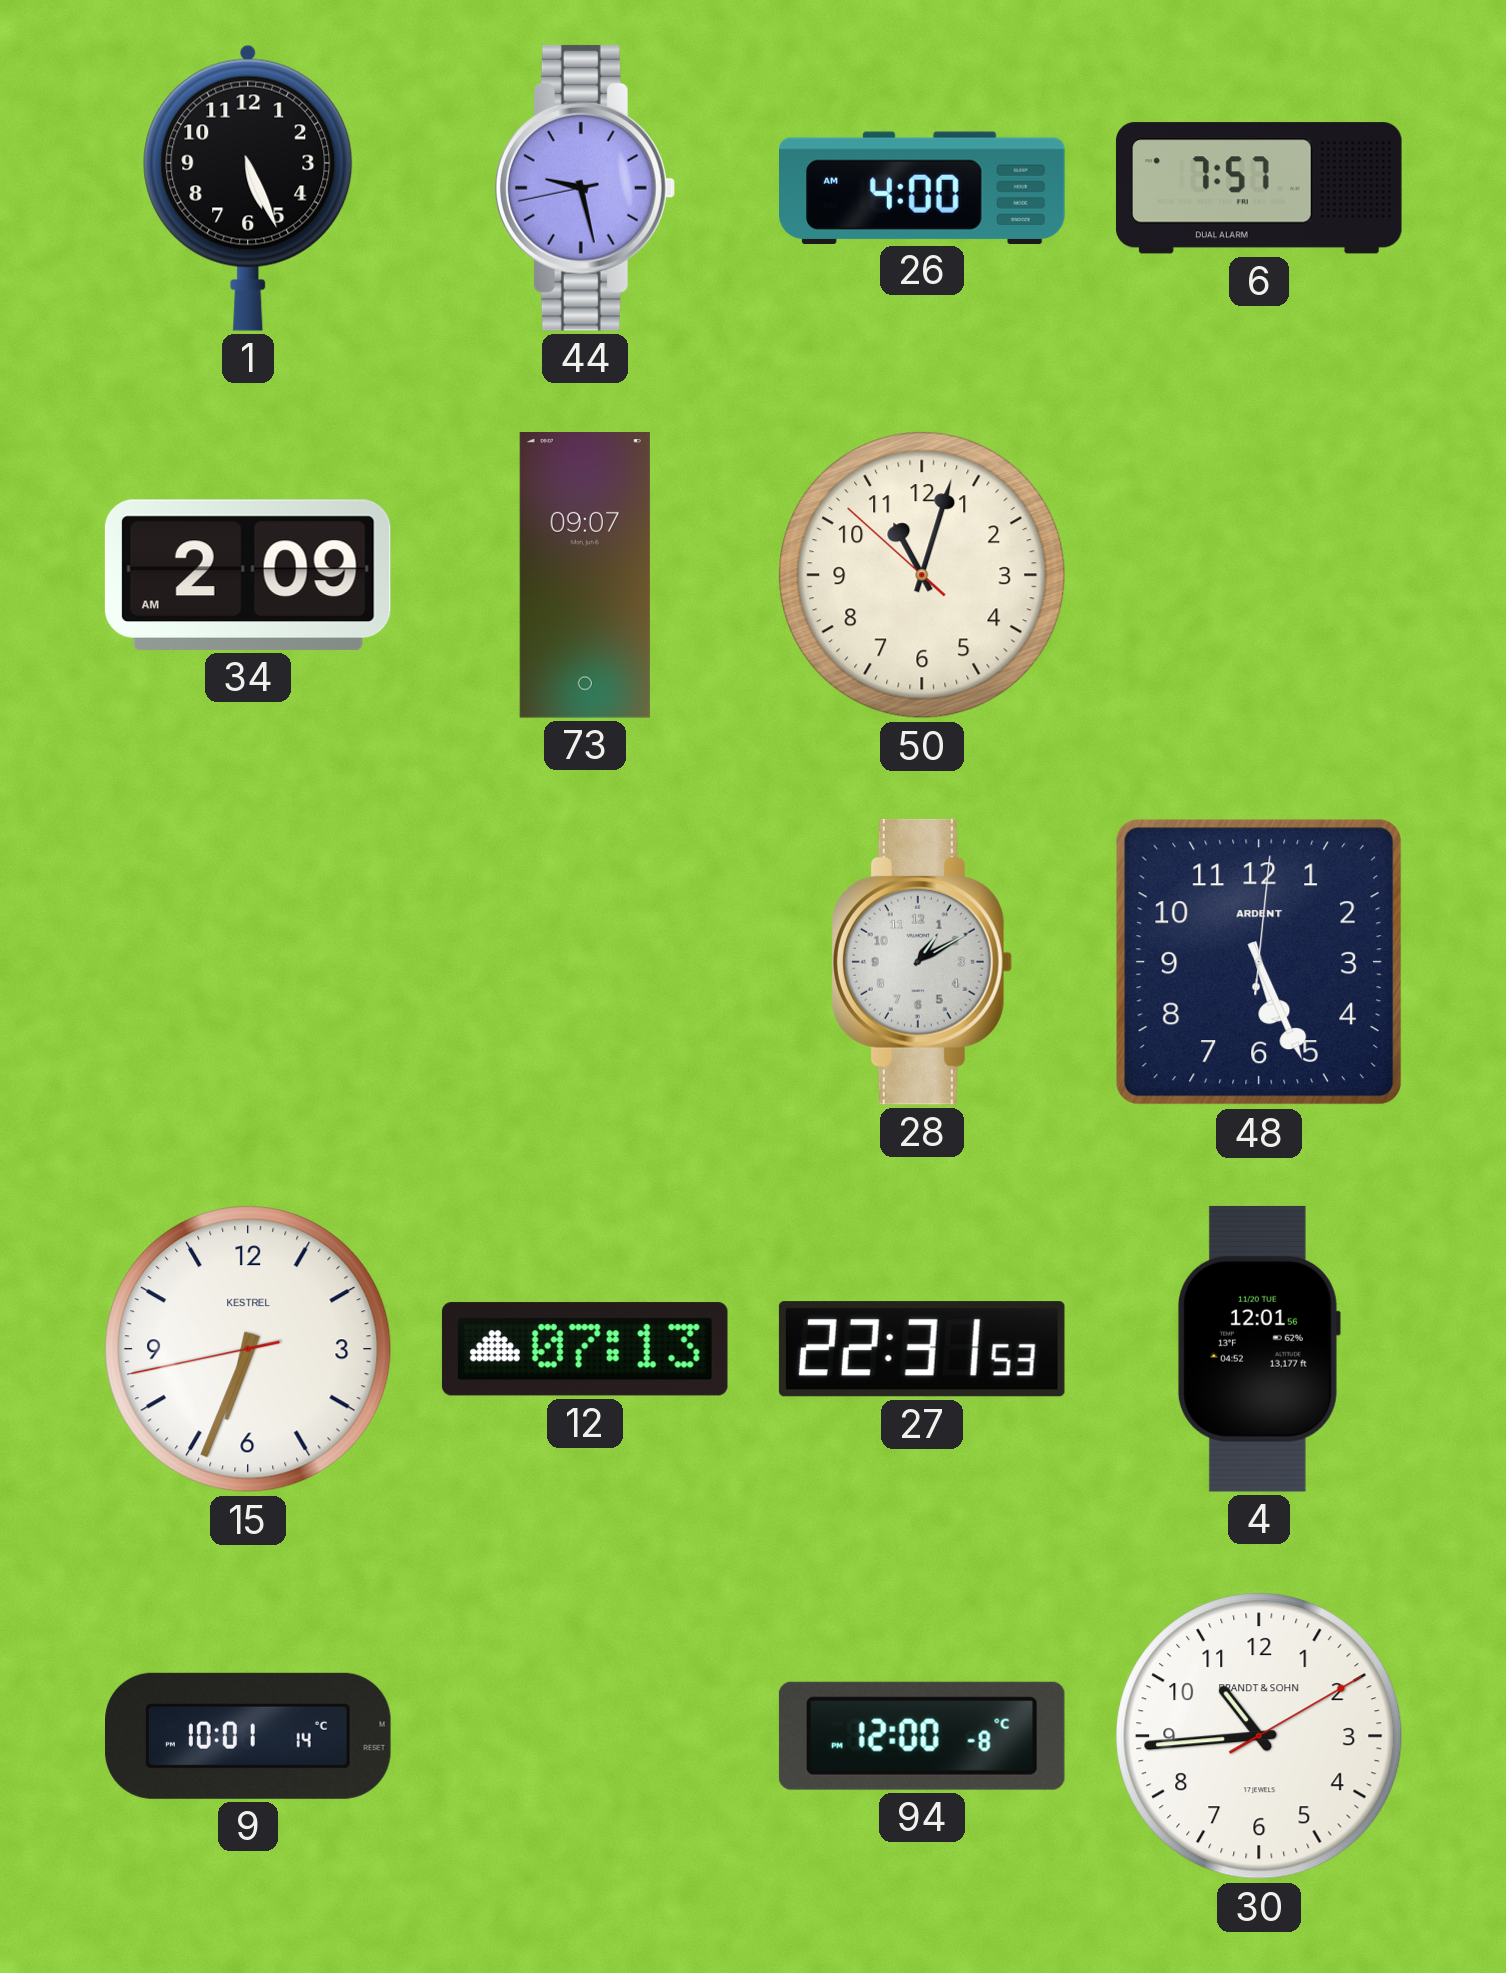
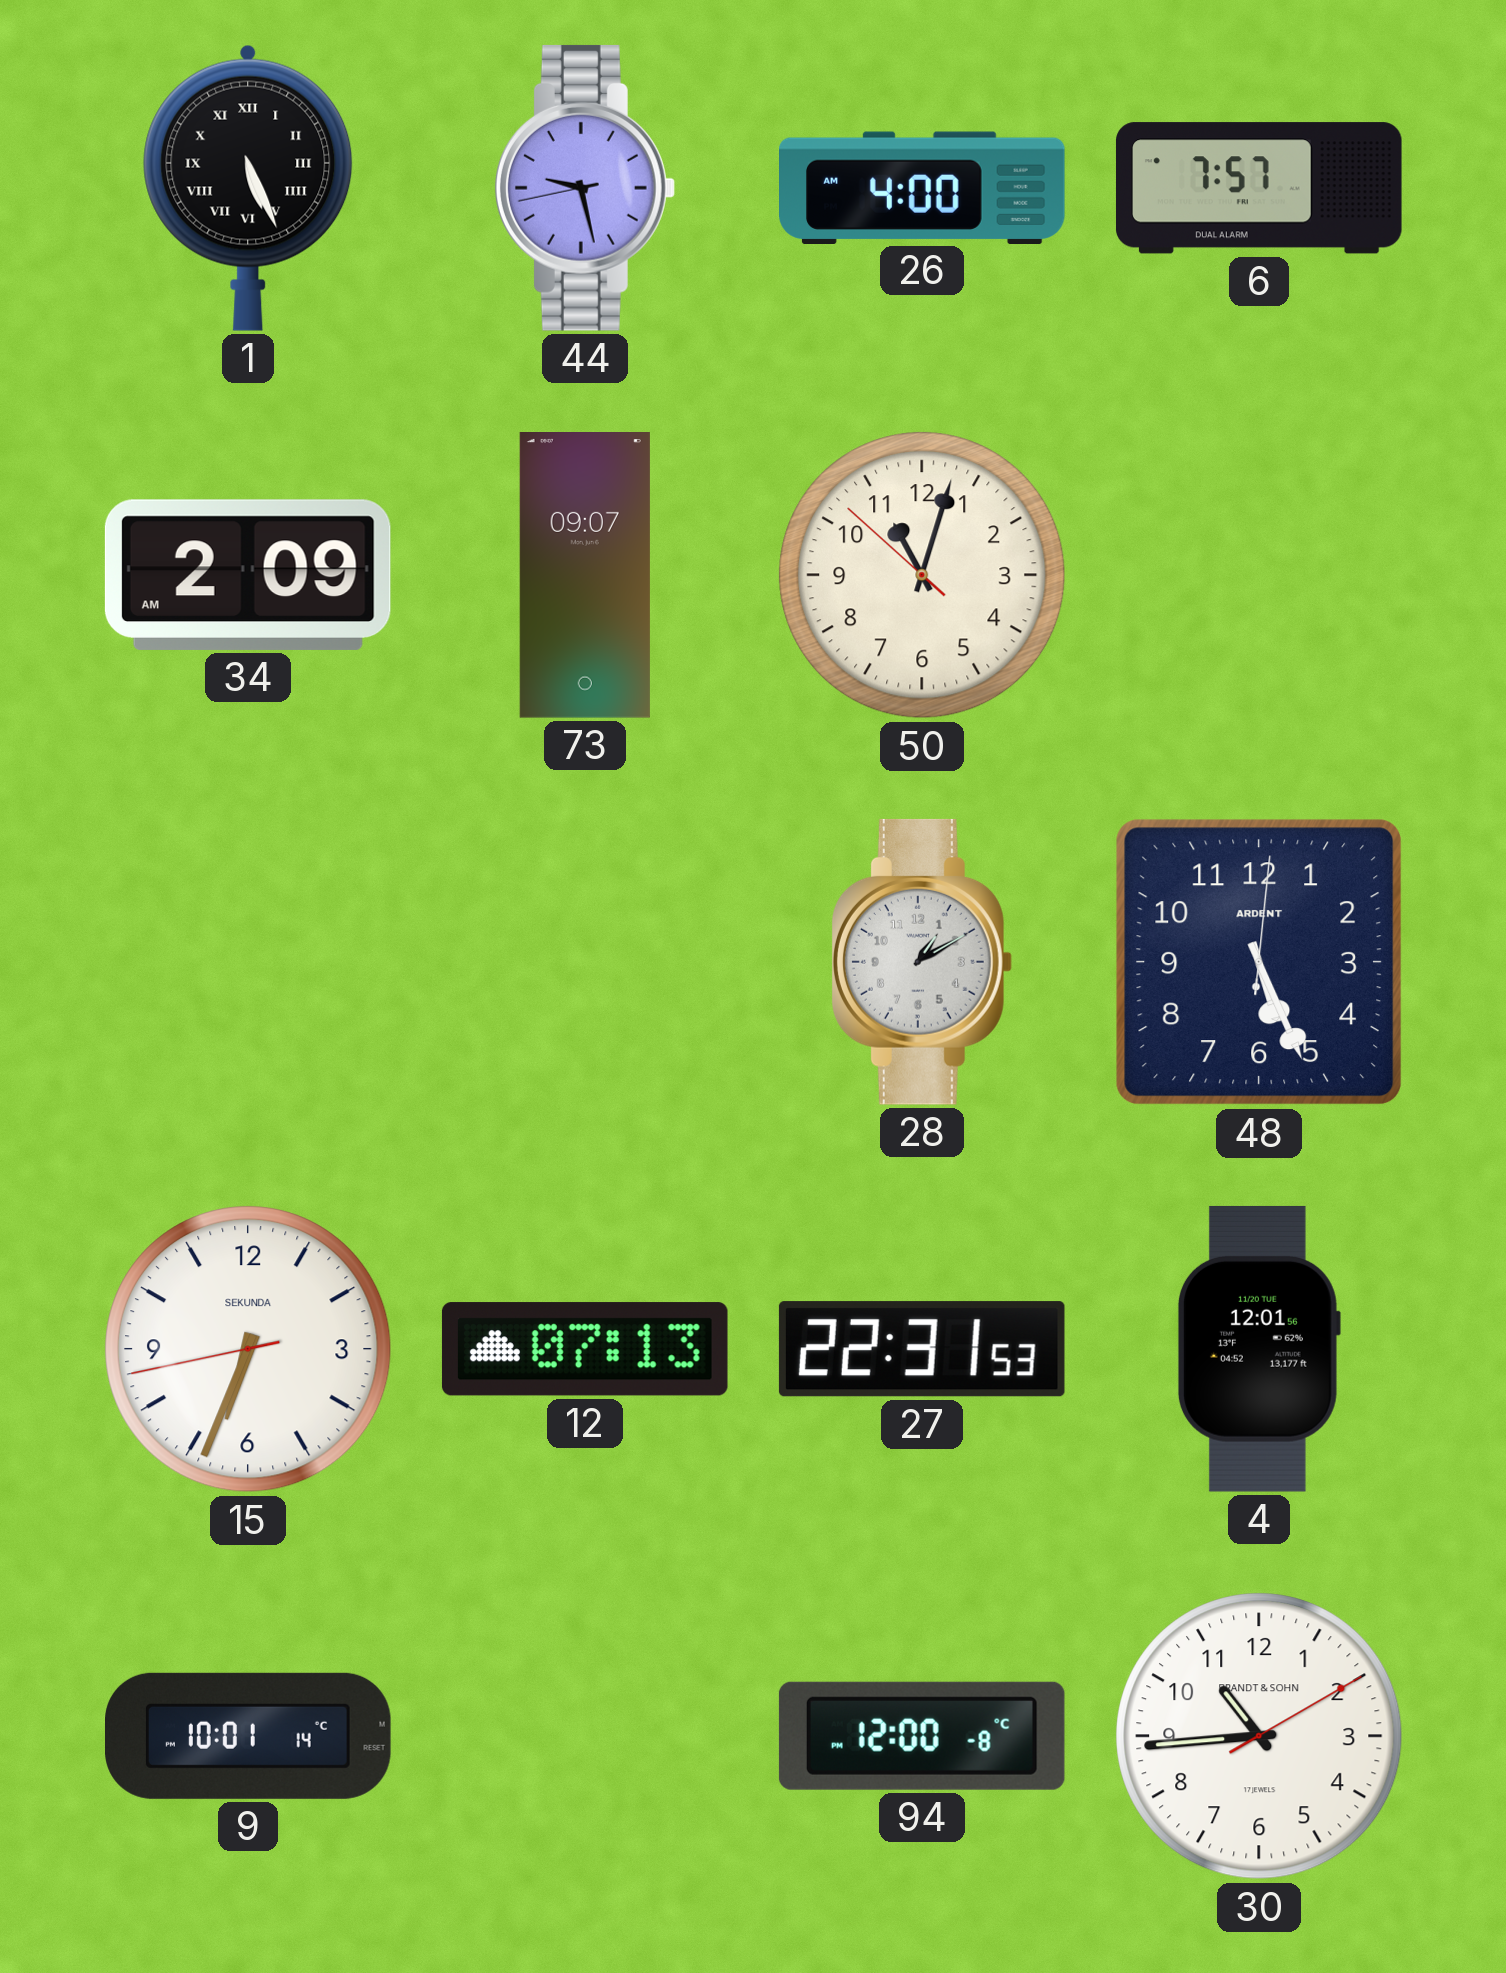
1 numerals: Arabic -> Roman
15 brand: KESTREL -> SEKUNDA
